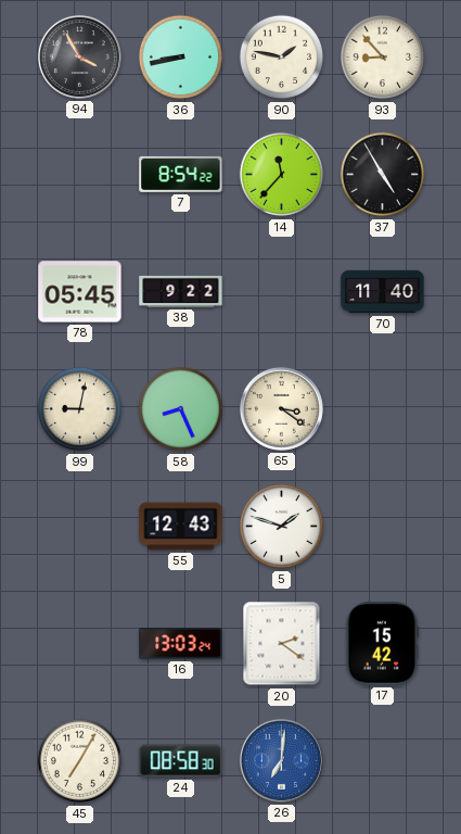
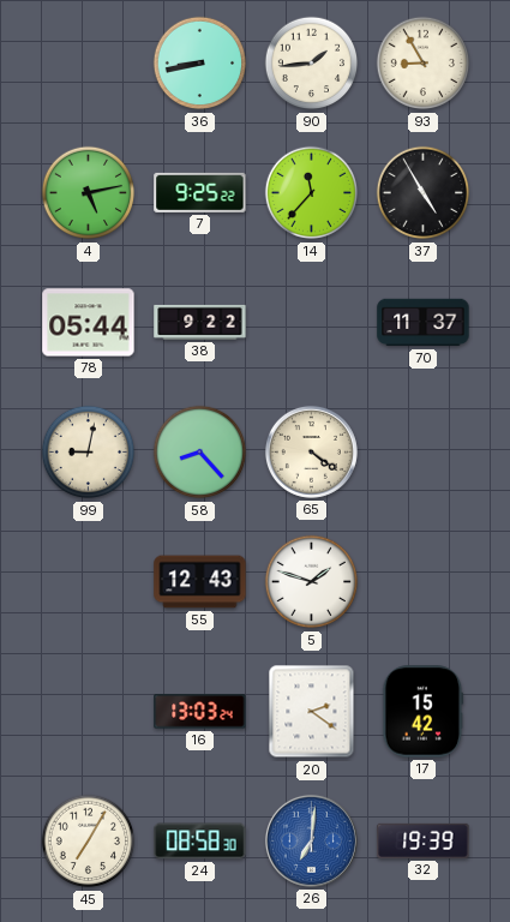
94: 3:55 -> none
90: 1:47 -> 1:44
93: 8:53 -> 8:55
4: none -> 5:13
7: 8:54 -> 9:25
78: 05:45 -> 05:44
70: 11:40 -> 11:37
58: 8:26 -> 8:23
65: 3:21 -> 4:21
32: none -> 19:39
